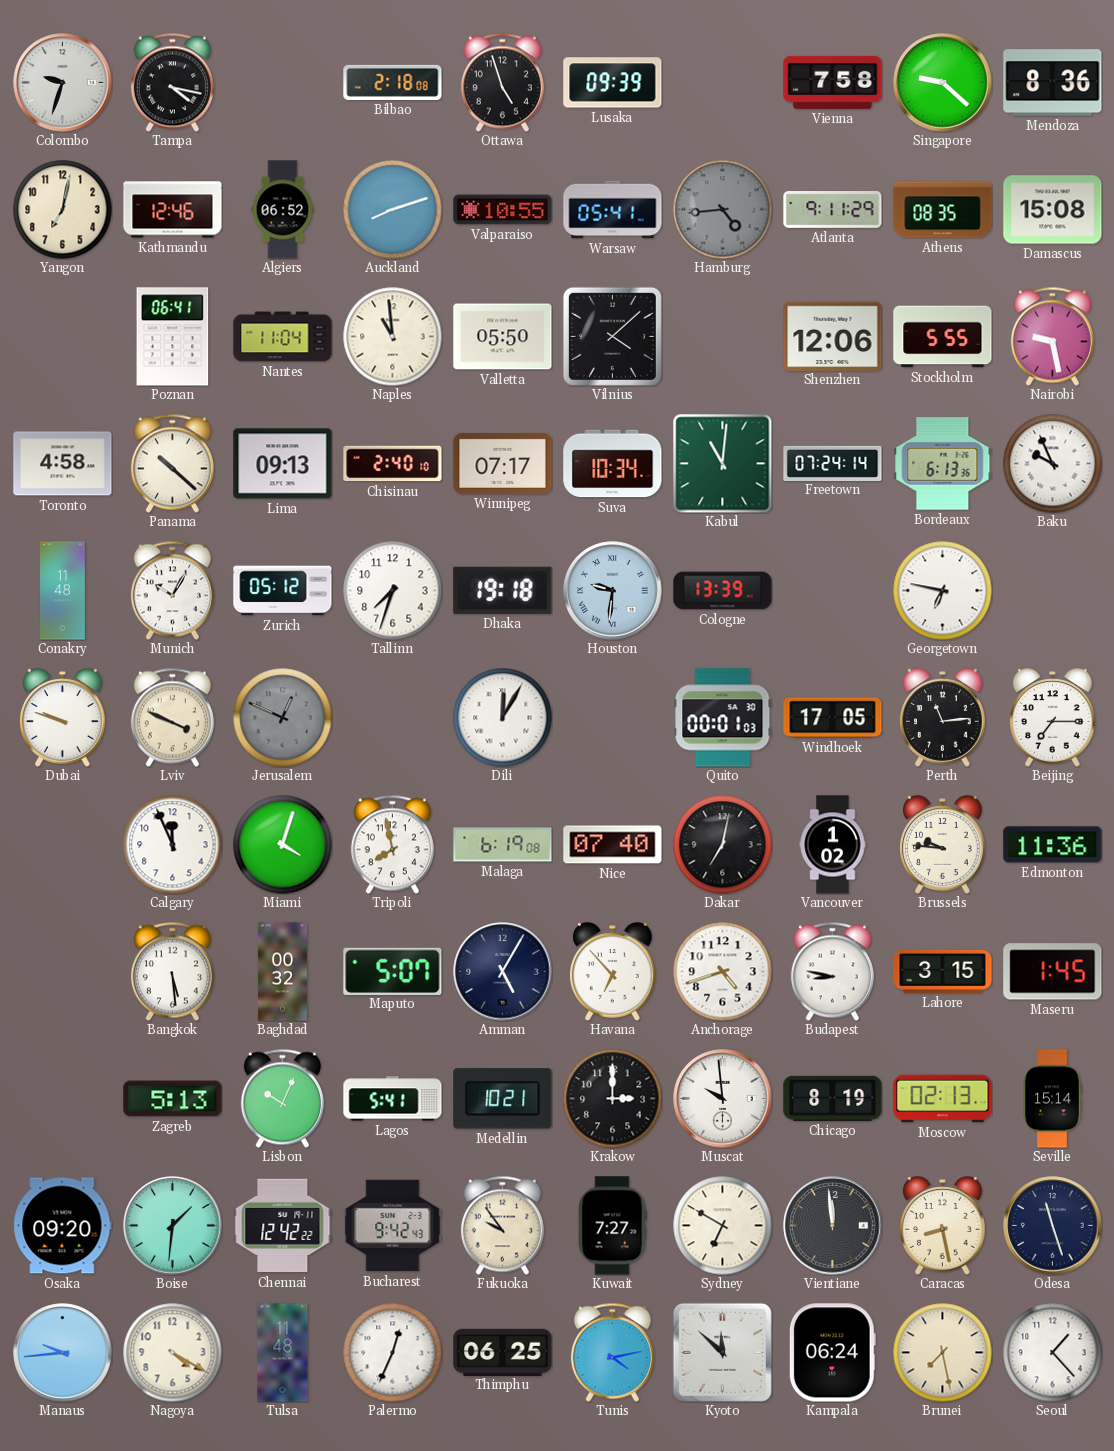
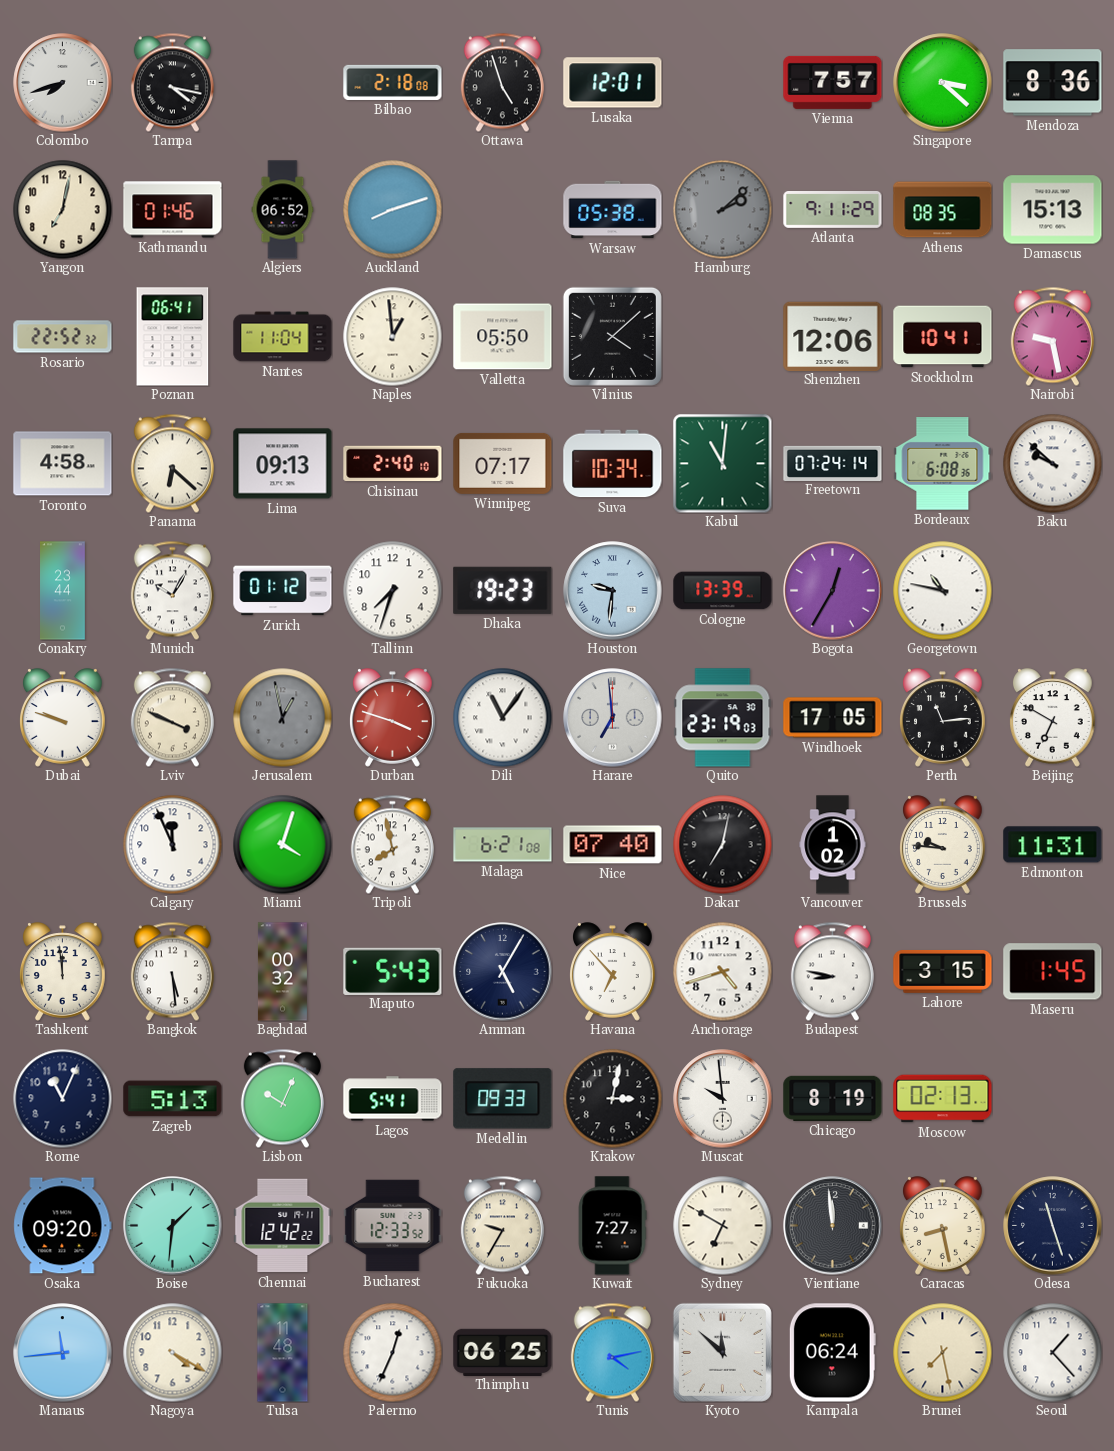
Colombo: 9:33 -> 7:42
Lusaka: 09:39 -> 12:01
Vienna: 7:58 -> 7:57
Singapore: 9:22 -> 3:22
Kathmandu: 12:46 -> 01:46
Valparaiso: 10:55 -> none
Warsaw: 05:41 -> 05:38
Hamburg: 4:44 -> 2:08
Damascus: 15:08 -> 15:13
Rosario: none -> 22:52
Naples: 10:59 -> 12:59
Stockholm: 5:55 -> 10:41
Panama: 10:22 -> 6:22
Bordeaux: 6:13 -> 6:08
Baku: 9:56 -> 9:52
Conakry: 11:48 -> 23:44
Zurich: 05:12 -> 01:12
Dhaka: 19:18 -> 19:23
Bogota: none -> 12:35
Georgetown: 6:47 -> 10:47
Jerusalem: 12:49 -> 12:58
Durban: none -> 3:48
Dili: 12:05 -> 11:06
Harare: none -> 6:59
Quito: 00:01 -> 23:19
Beijing: 7:15 -> 6:50
Malaga: 6:19 -> 6:21
Edmonton: 11:36 -> 11:31
Tashkent: none -> 11:59
Maputo: 5:07 -> 5:43
Rome: none -> 11:04
Medellin: 10:21 -> 09:33
Krakow: 3:00 -> 3:02
Seville: 15:14 -> none
Bucharest: 9:42 -> 12:33
Fukuoka: 9:54 -> 9:35
Manaus: 9:44 -> 11:44
